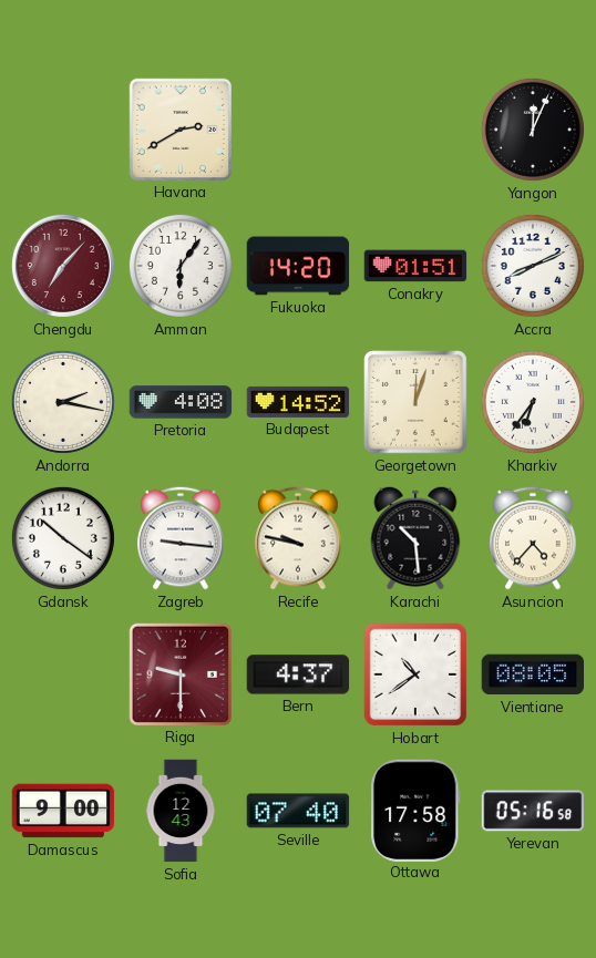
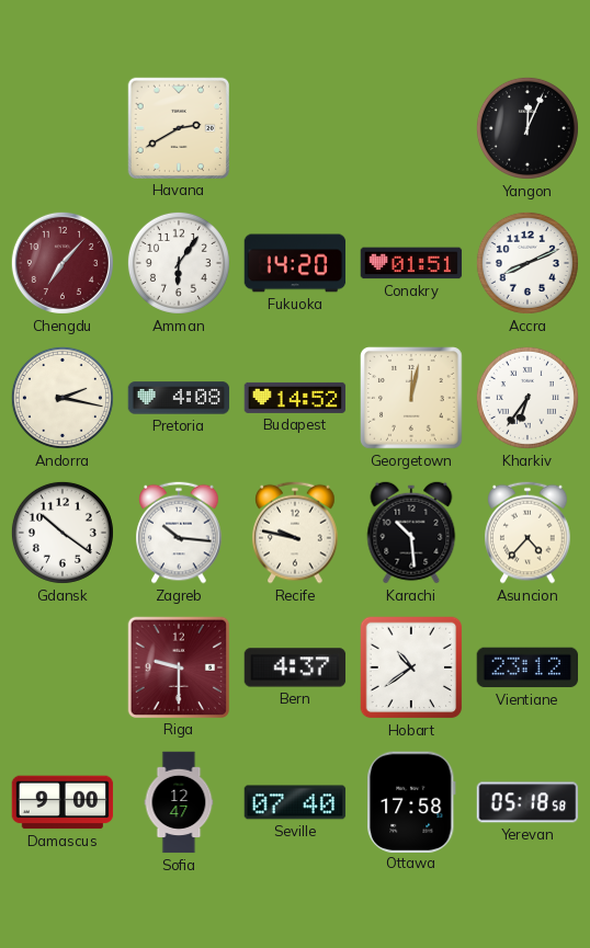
Georgetown: 12:03 -> 12:02
Zagreb: 9:16 -> 10:16
Vientiane: 08:05 -> 23:12
Sofia: 12:43 -> 12:47
Yerevan: 05:16 -> 05:18
